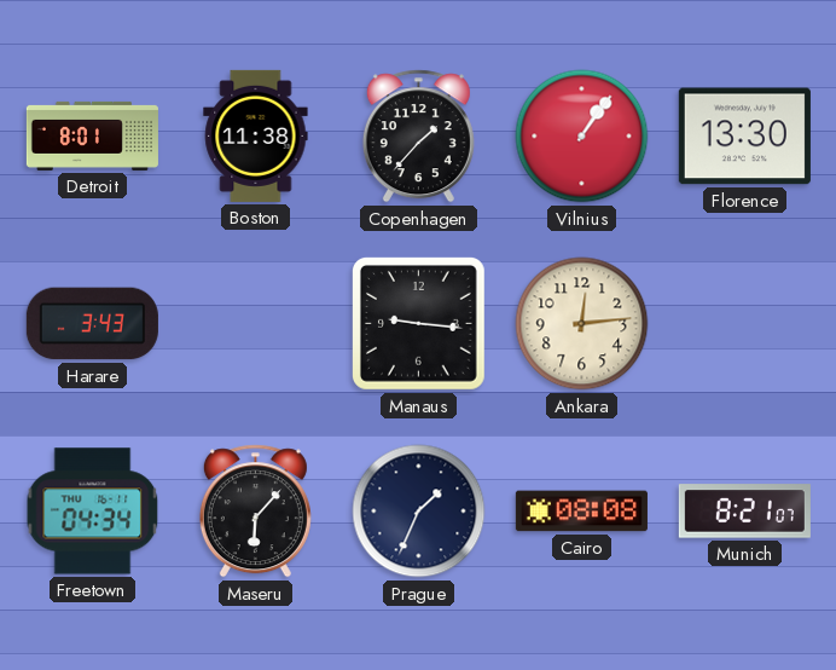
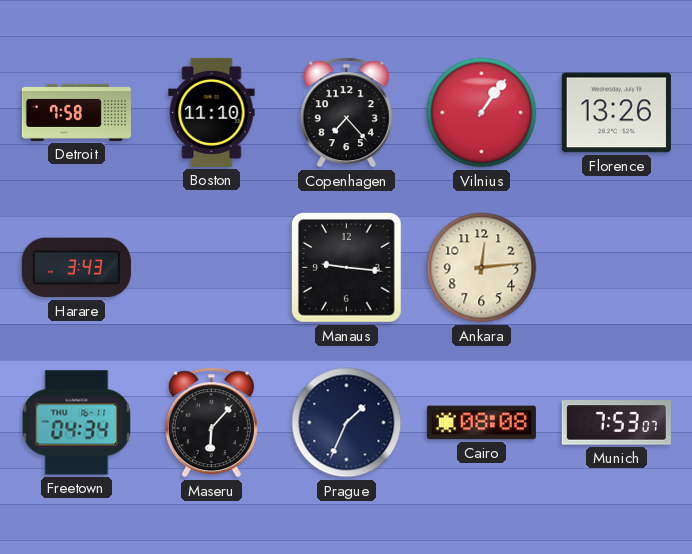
Detroit: 8:01 -> 7:58
Boston: 11:38 -> 11:10
Copenhagen: 1:37 -> 7:23
Florence: 13:30 -> 13:26
Munich: 8:21 -> 7:53
